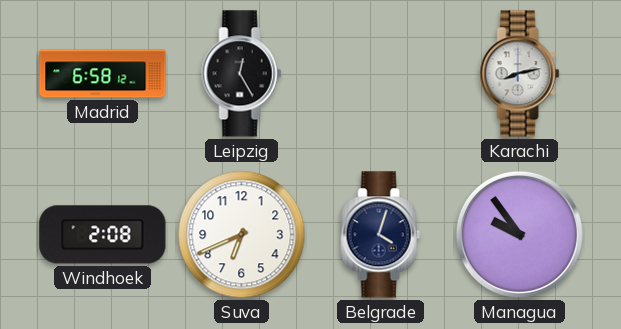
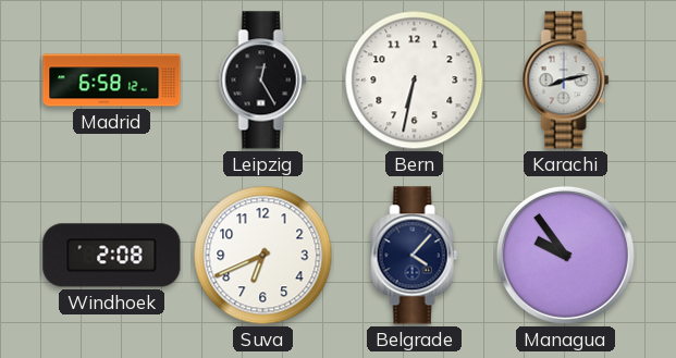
Bern: none -> 6:32
Belgrade: 4:03 -> 4:07
